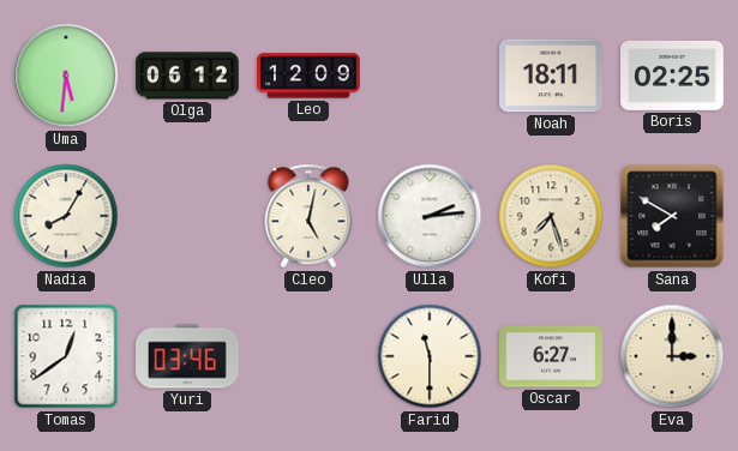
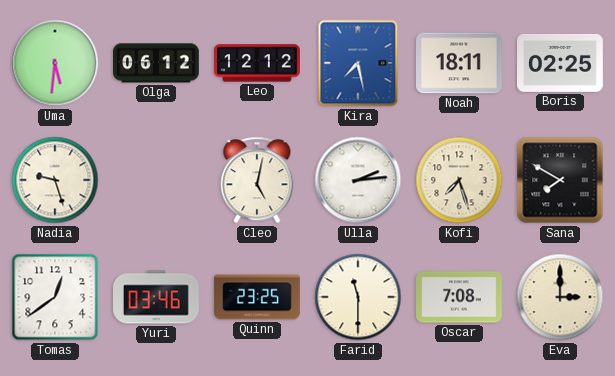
Leo: 12:09 -> 12:12
Kira: none -> 7:28
Nadia: 8:05 -> 9:27
Quinn: none -> 23:25
Oscar: 6:27 -> 7:08
